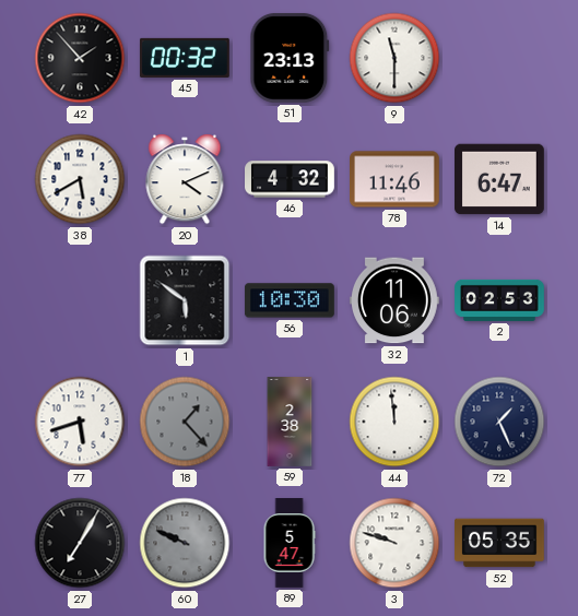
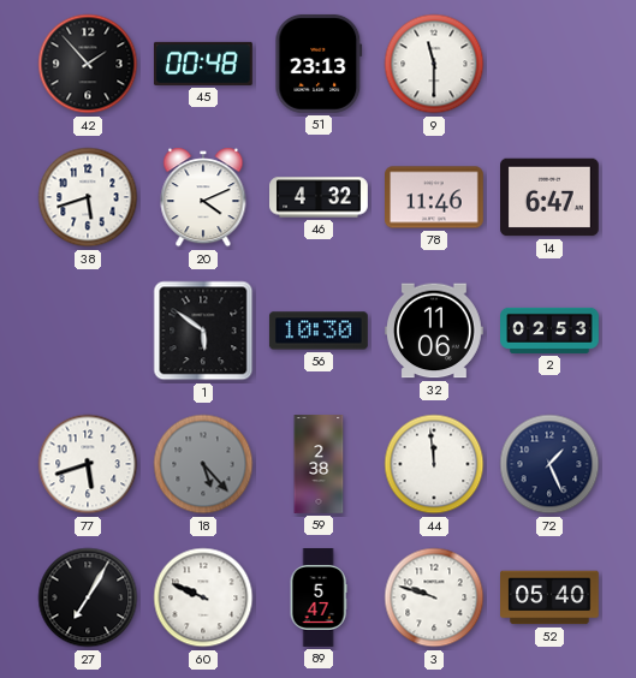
45: 00:32 -> 00:48
38: 5:40 -> 5:42
18: 1:23 -> 5:23
60 dial: grey -> white
52: 05:35 -> 05:40
